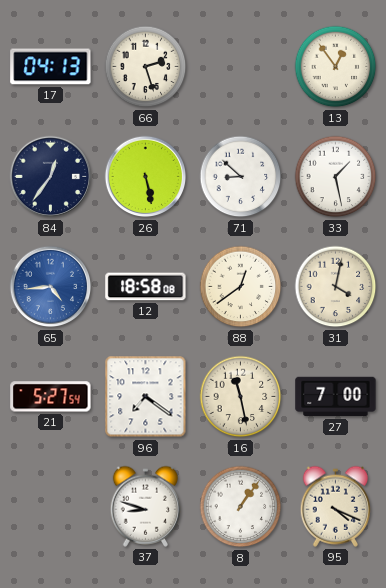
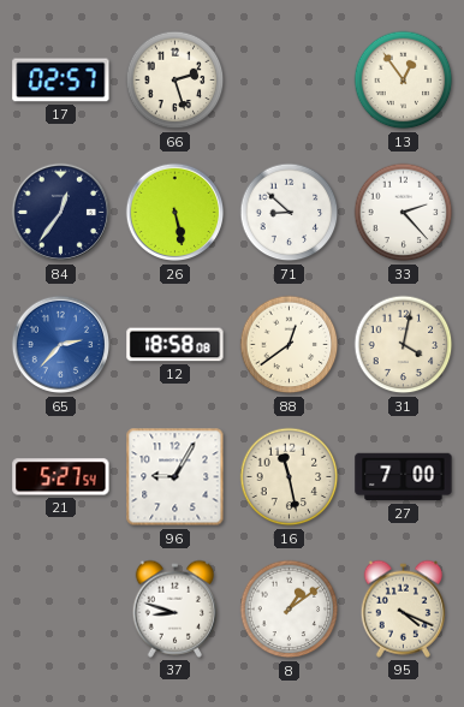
17: 04:13 -> 02:57
33: 1:28 -> 2:23
65: 4:44 -> 2:37
96: 7:21 -> 9:05
8: 1:06 -> 1:09
